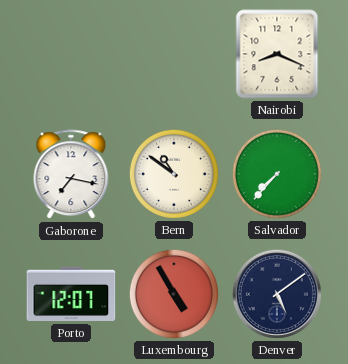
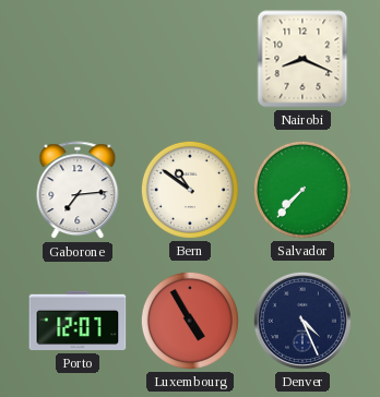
Gaborone: 7:17 -> 7:14
Denver: 5:09 -> 4:26
